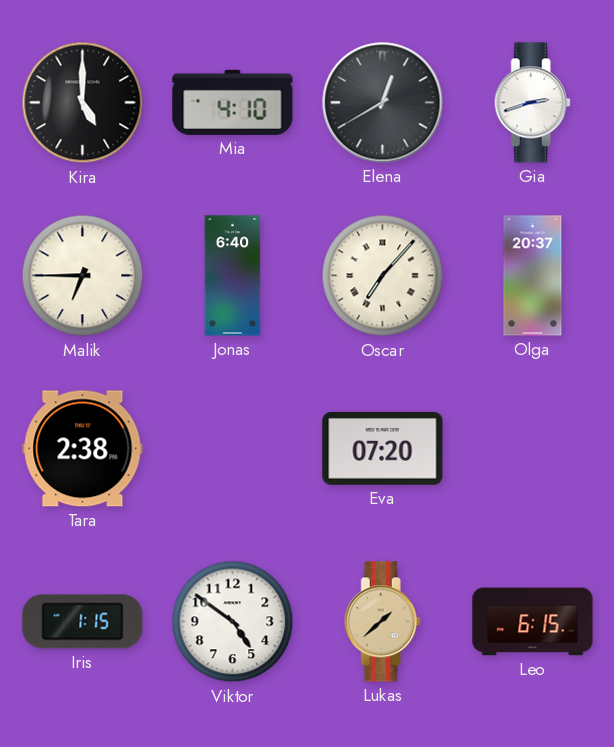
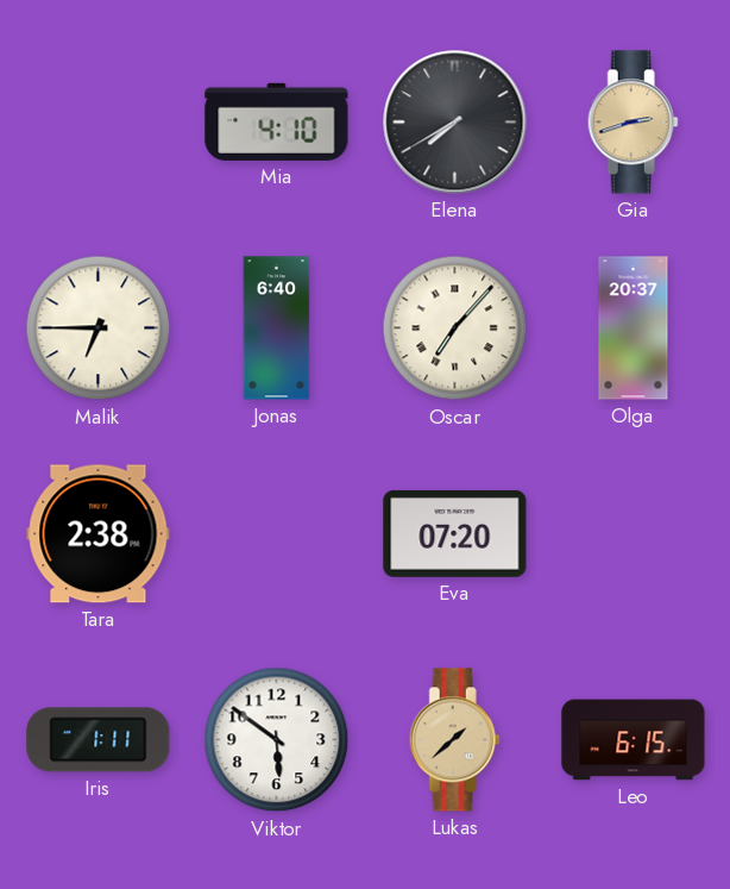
Kira: 5:00 -> none
Elena: 12:40 -> 7:40
Gia dial: white -> champagne
Iris: 1:15 -> 1:11
Viktor: 4:51 -> 5:51
